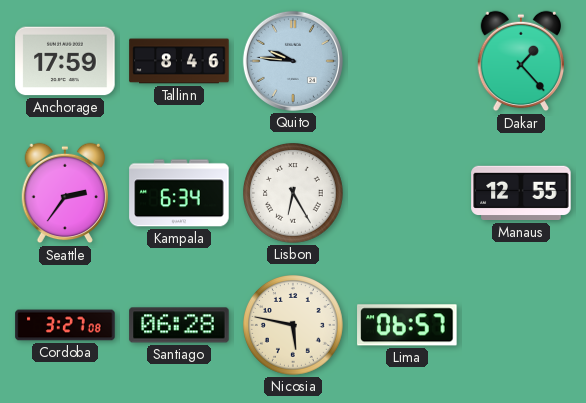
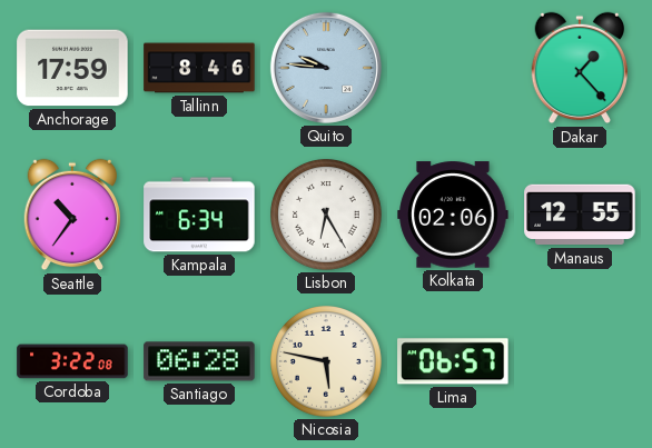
Seattle: 2:36 -> 10:36
Kolkata: none -> 02:06
Cordoba: 3:27 -> 3:22
